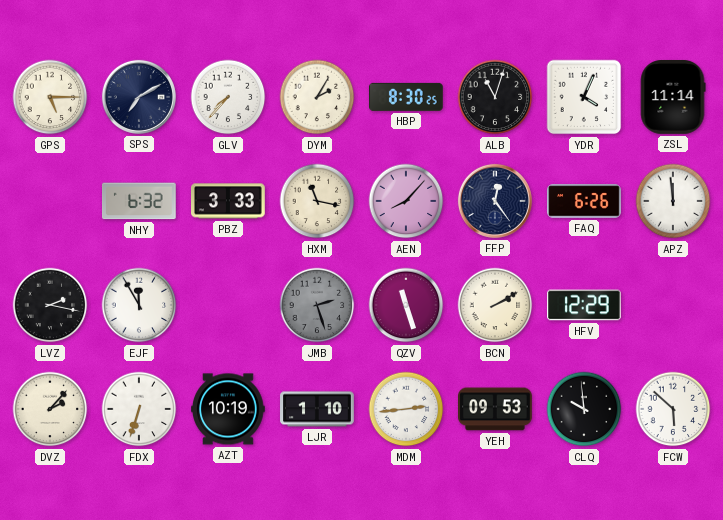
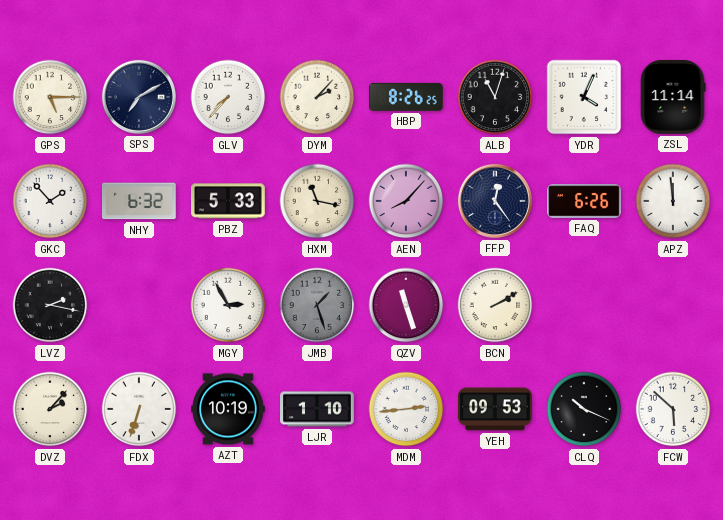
DYM: 2:05 -> 2:07
HBP: 8:30 -> 8:26
GKC: none -> 1:53
PBZ: 3:33 -> 5:33
EJF: 11:55 -> none
MGY: none -> 2:55
JMB: 2:27 -> 1:27
HFV: 12:29 -> none
CLQ: 9:59 -> 10:19
